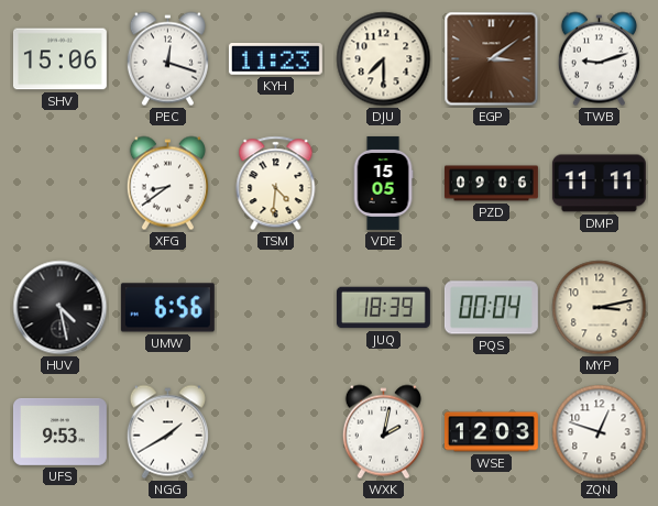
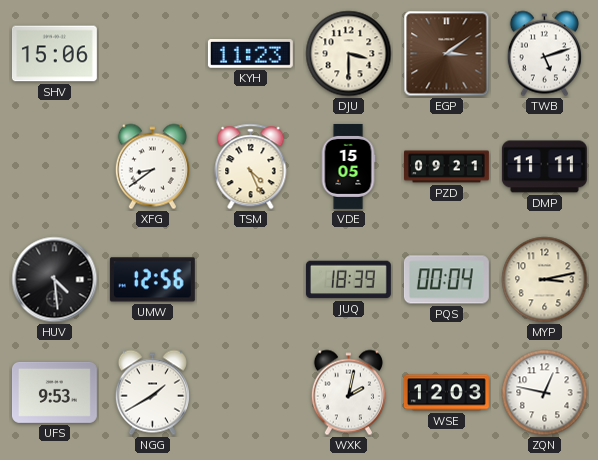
PEC: 12:18 -> none
DJU: 7:30 -> 3:30
TWB: 9:12 -> 5:12
TSM: 4:31 -> 4:26
PZD: 09:06 -> 09:21
HUV: 4:28 -> 4:29
UMW: 6:56 -> 12:56
ZQN: 12:48 -> 12:47
